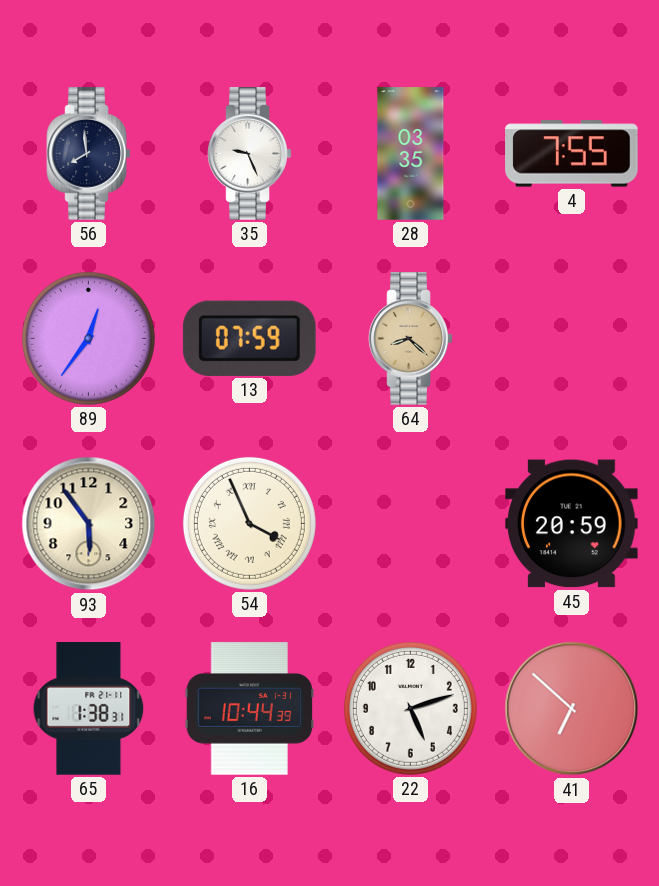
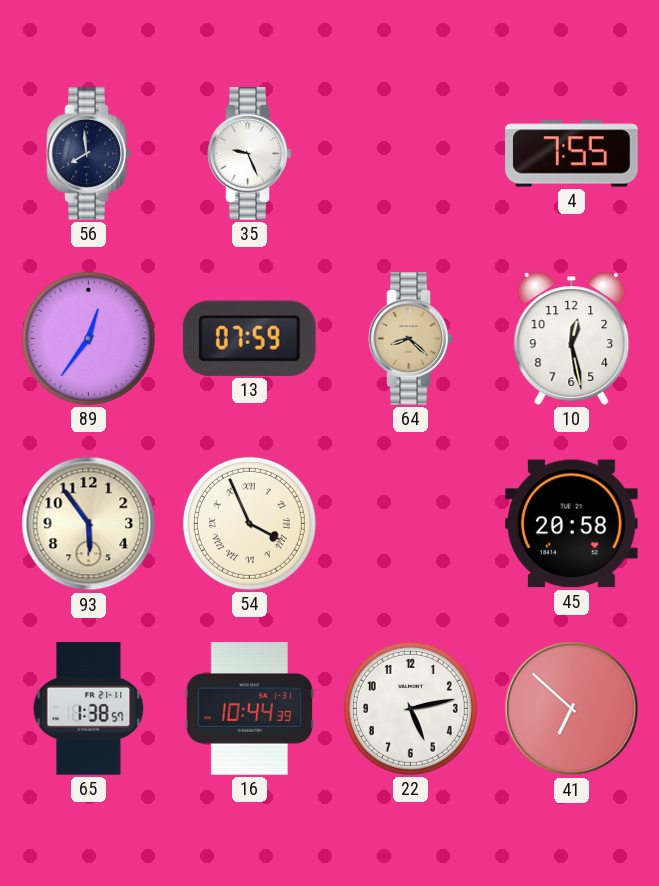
28: 03:35 -> none
10: none -> 12:28
45: 20:59 -> 20:58
65: 1:38:31 -> 1:38:57
22: 5:12 -> 5:13
